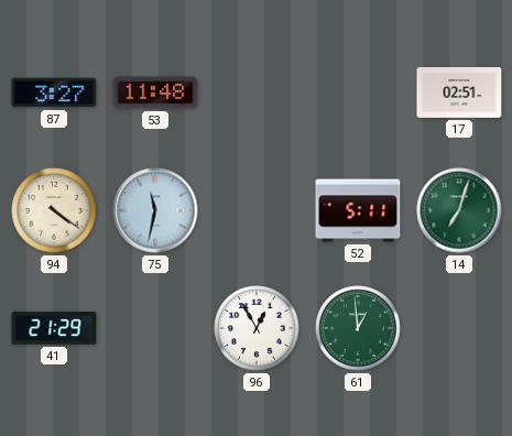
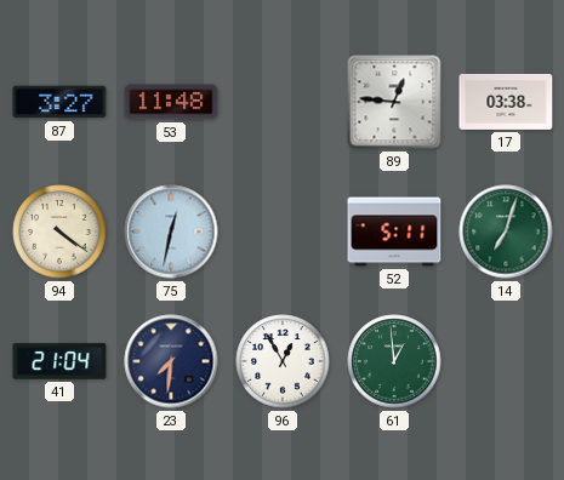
89: none -> 12:46
17: 02:51 -> 03:38
75: 11:32 -> 12:32
41: 21:29 -> 21:04
23: none -> 7:31
